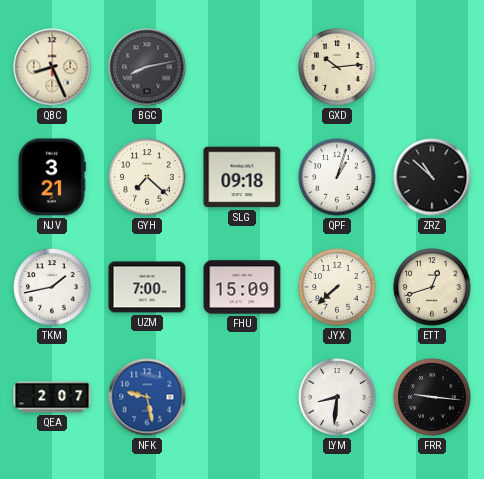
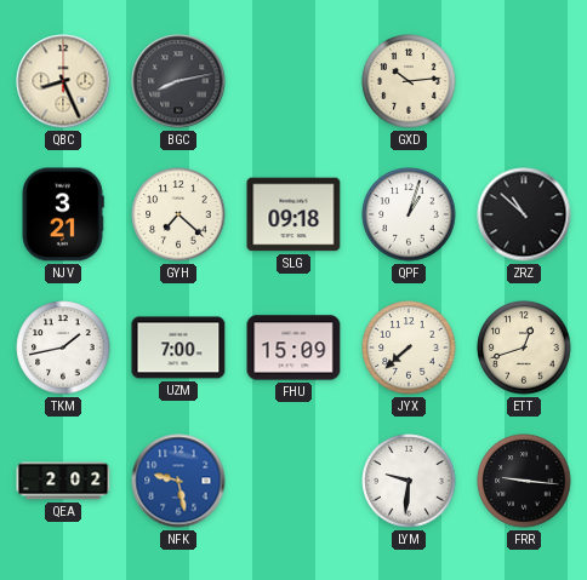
QEA: 2:07 -> 2:02
LYM: 8:31 -> 9:31
